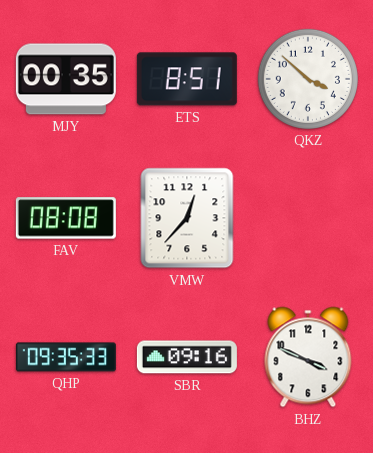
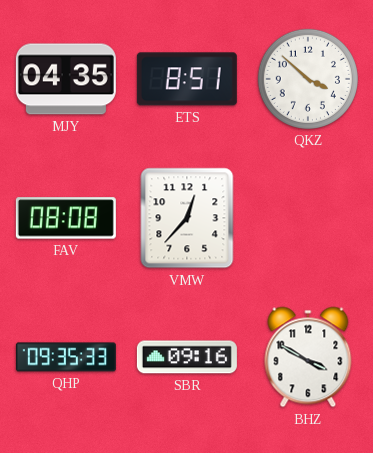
MJY: 00:35 -> 04:35
BHZ: 3:49 -> 3:50
